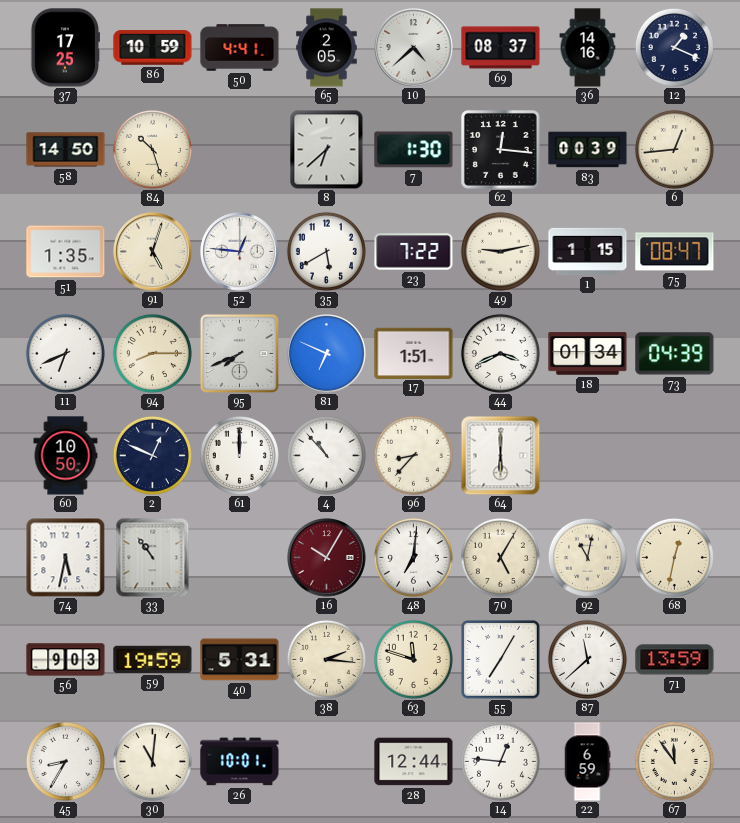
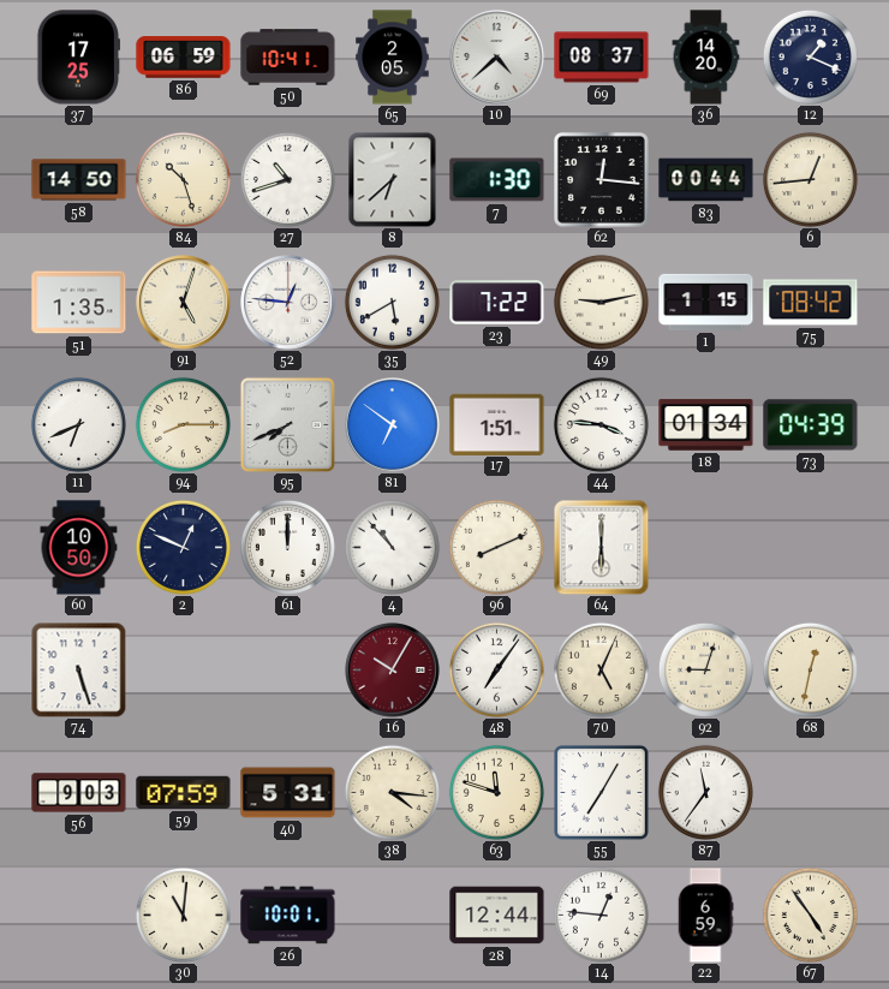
86: 10:59 -> 06:59
50: 4:41 -> 10:41
36: 14:16 -> 14:20
27: none -> 10:42
83: 00:39 -> 00:44
75: 08:47 -> 08:42
81: 6:49 -> 6:51
44: 3:41 -> 3:46
96: 8:37 -> 8:11
74: 5:32 -> 5:27
33: 10:54 -> none
48: 7:01 -> 7:06
70: 5:05 -> 5:04
92: 11:02 -> 9:03
59: 19:59 -> 07:59
38: 2:16 -> 4:16
87: 11:38 -> 11:36
71: 13:59 -> none
45: 8:35 -> none
67: 11:54 -> 4:54
